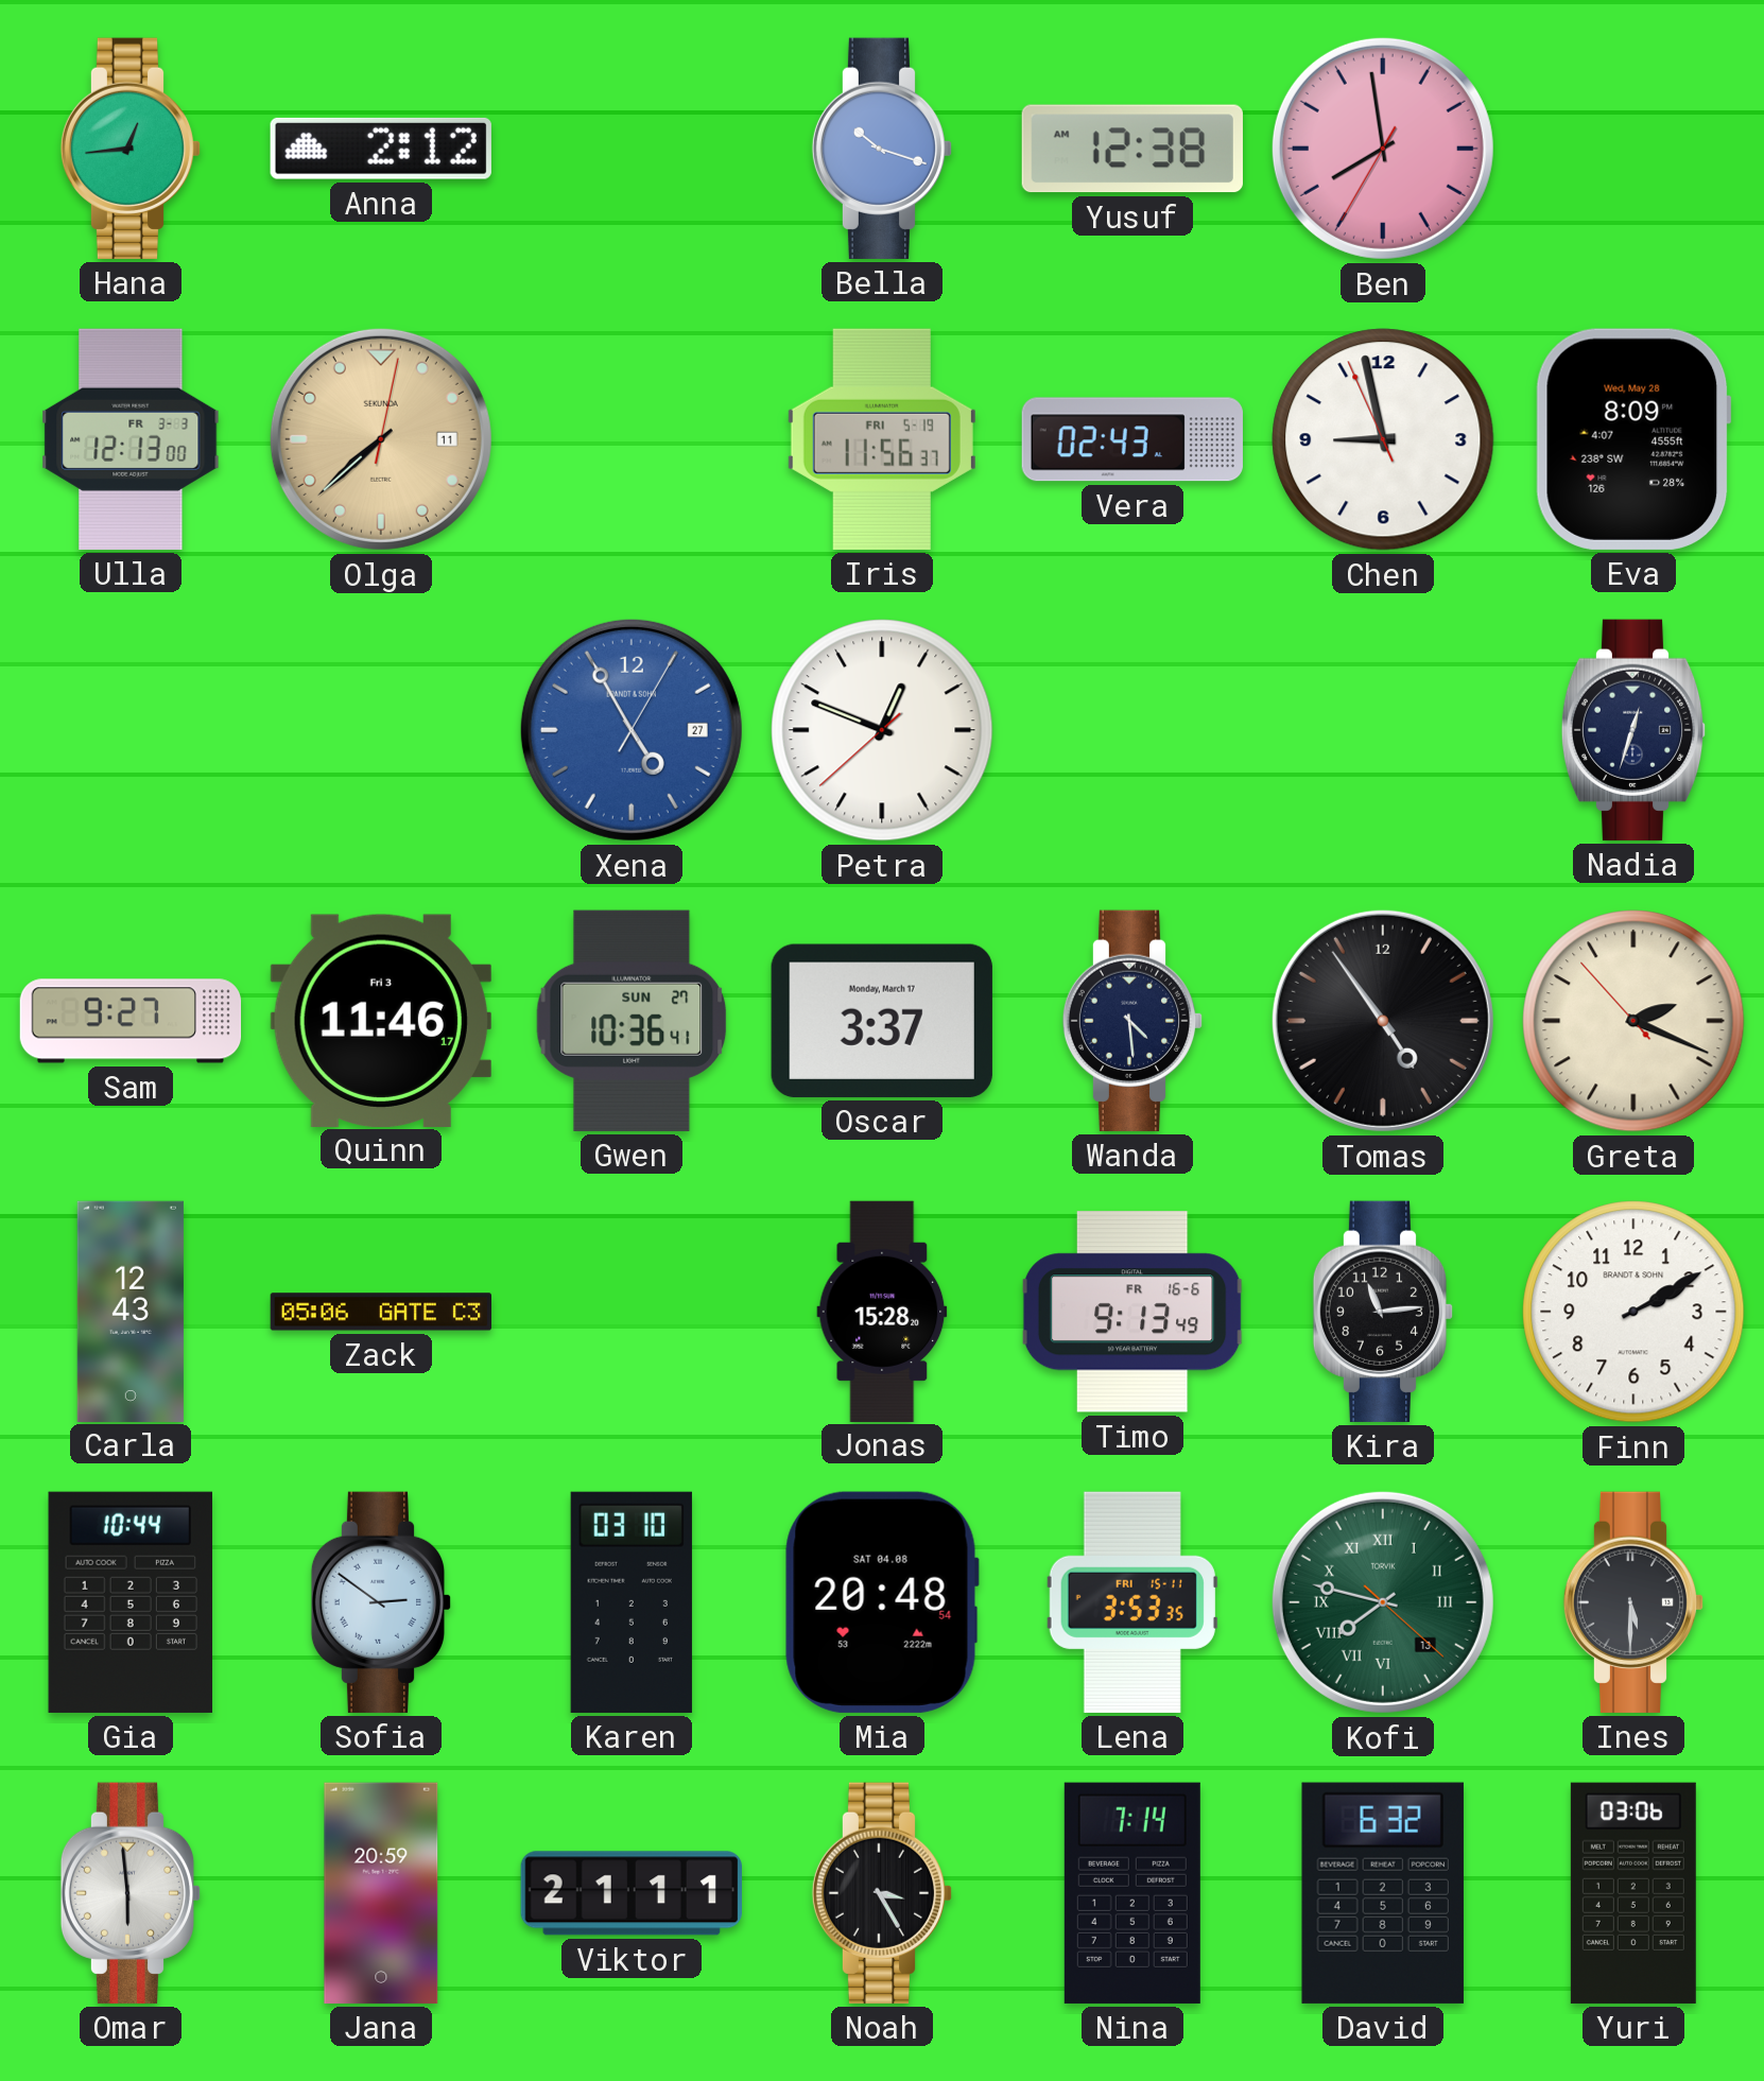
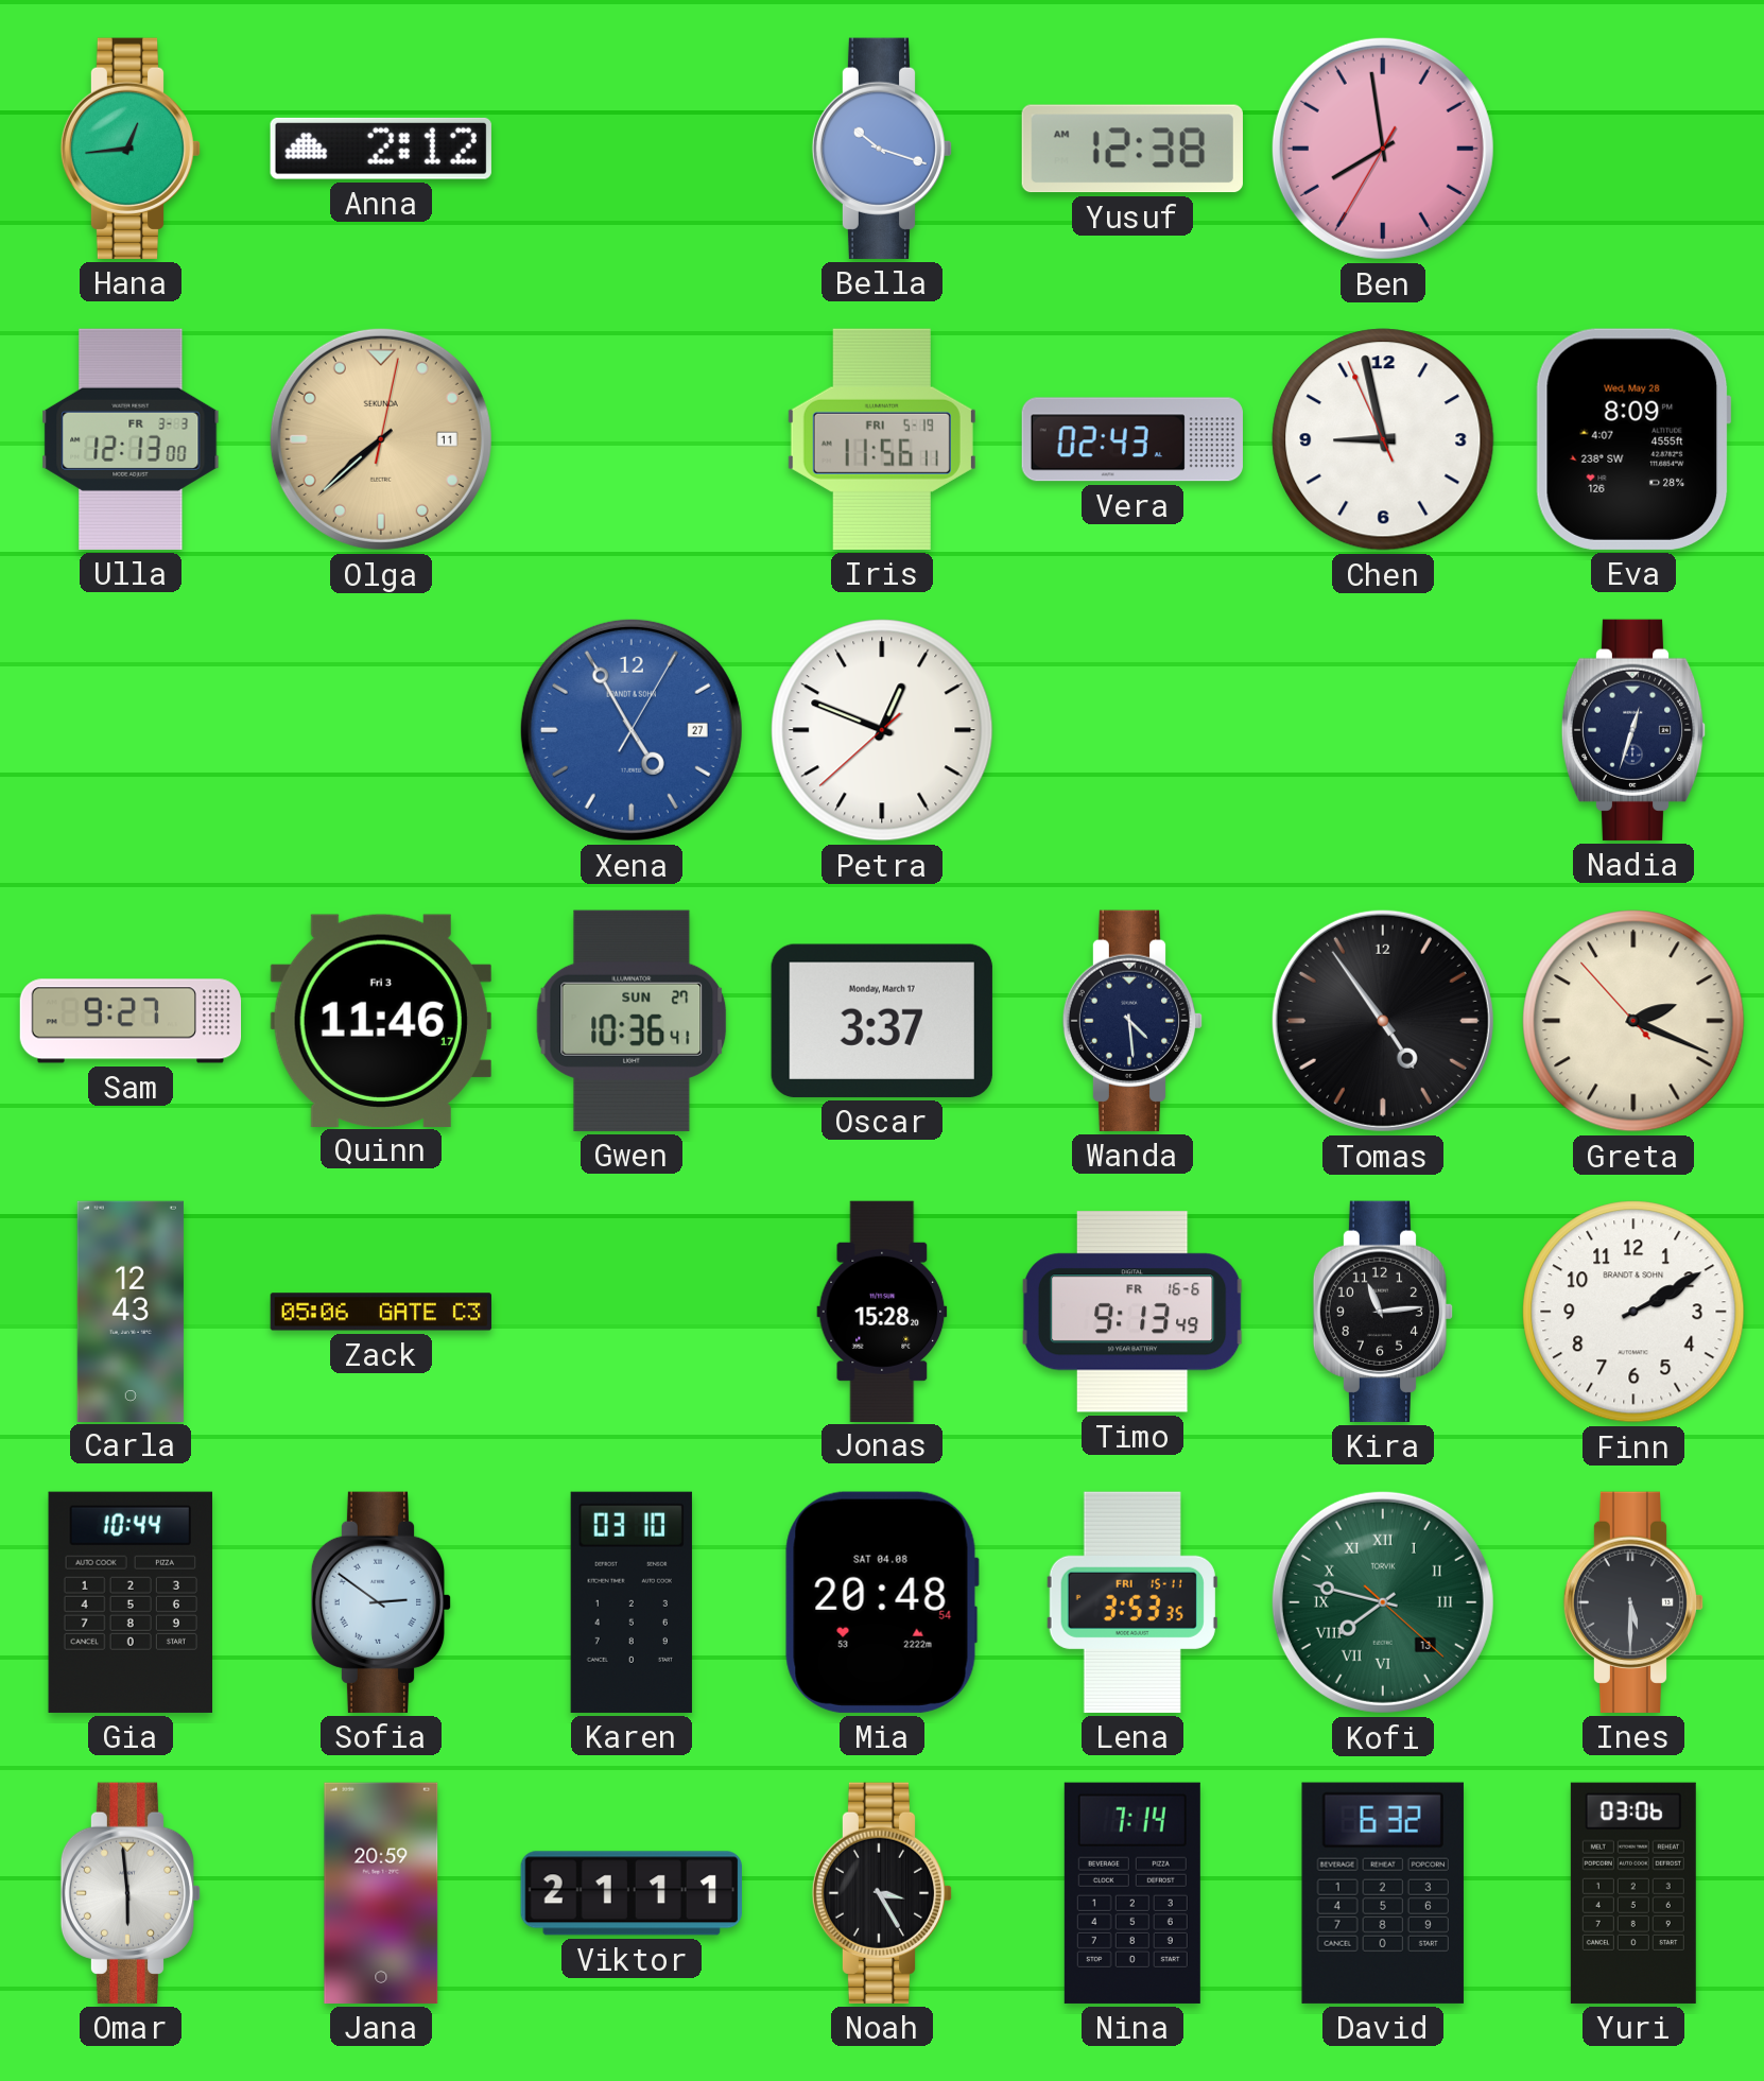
Iris: 11:56:37 -> 11:56:11
